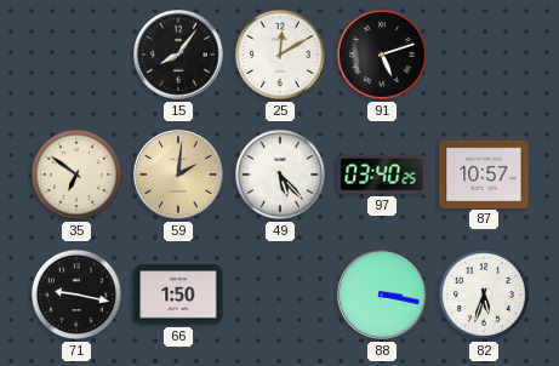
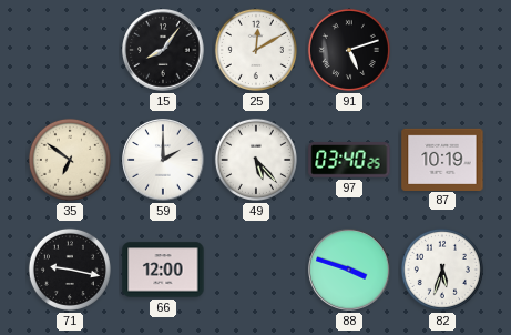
59: 2:01 -> 2:00
59 dial: champagne -> white
87: 10:57 -> 10:19
66: 1:50 -> 12:00
88: 3:17 -> 3:48
